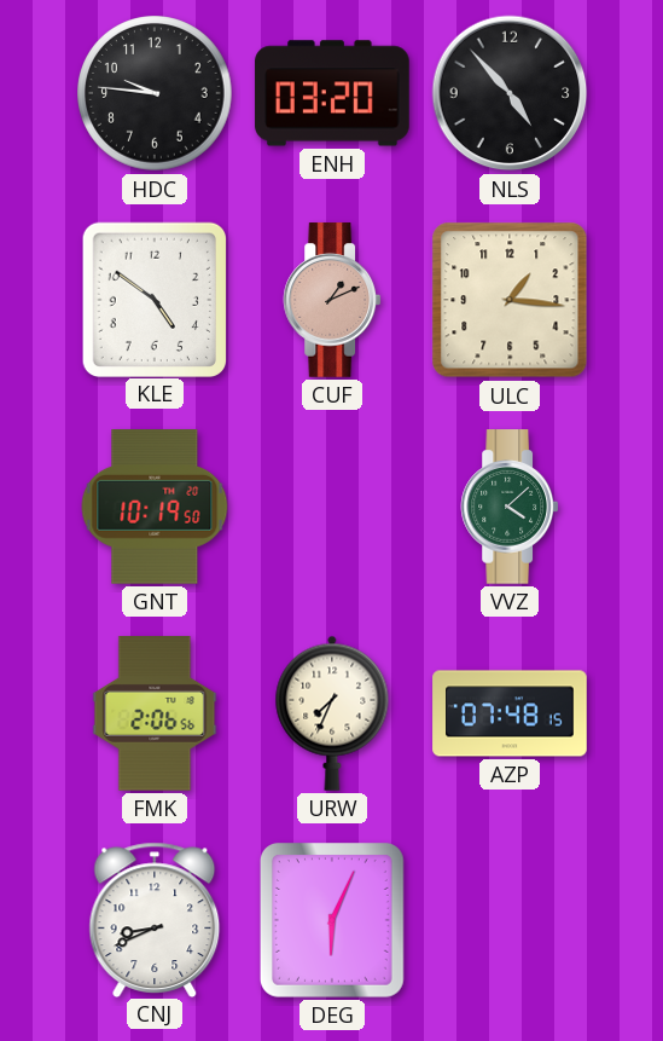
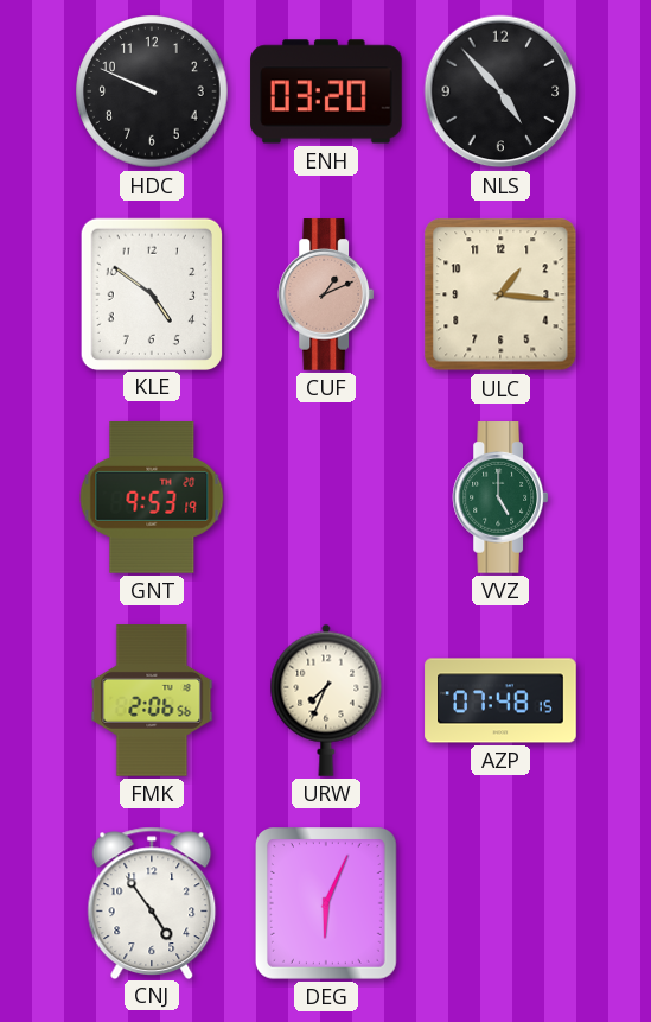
HDC: 9:46 -> 9:49
GNT: 10:19 -> 9:53
VVZ: 4:08 -> 5:00
CNJ: 8:41 -> 4:54
